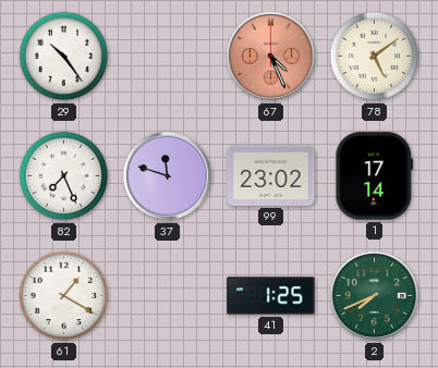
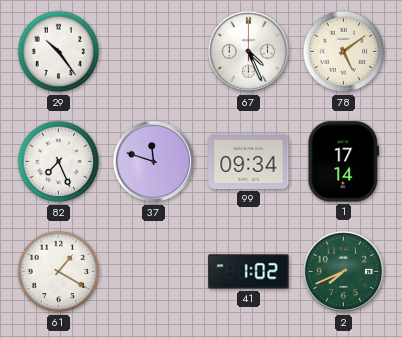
67 dial: salmon -> white
99: 23:02 -> 09:34
41: 1:25 -> 1:02
